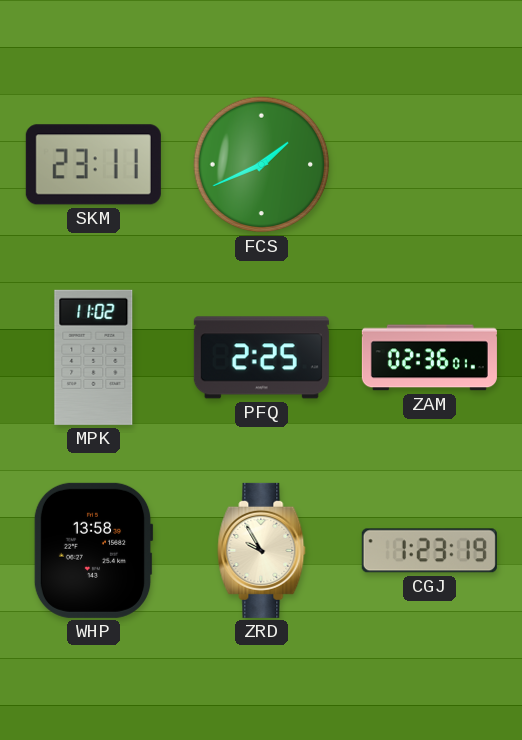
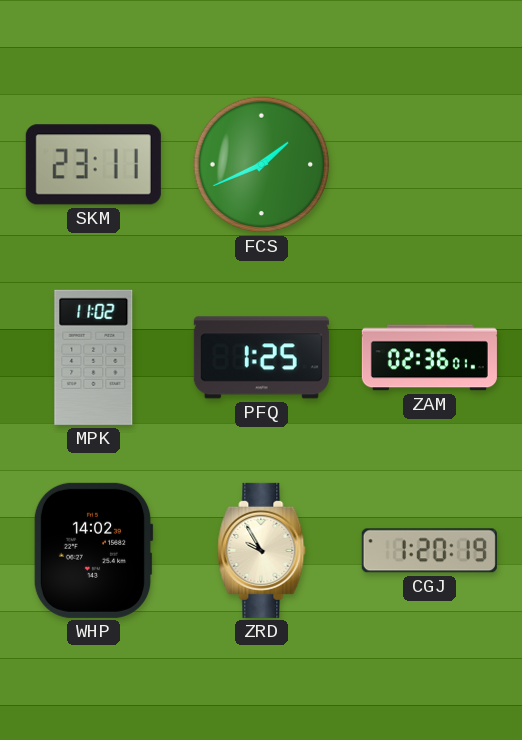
PFQ: 2:25 -> 1:25
WHP: 13:58 -> 14:02
CGJ: 1:23 -> 1:20
